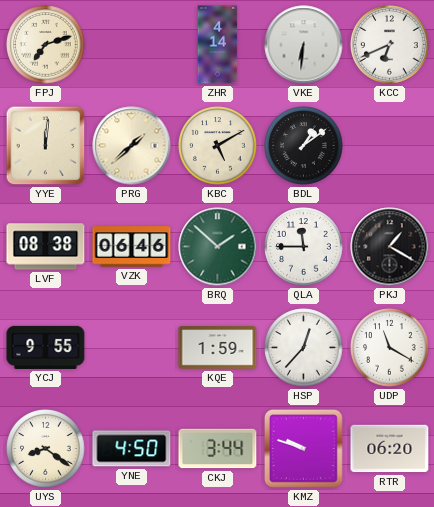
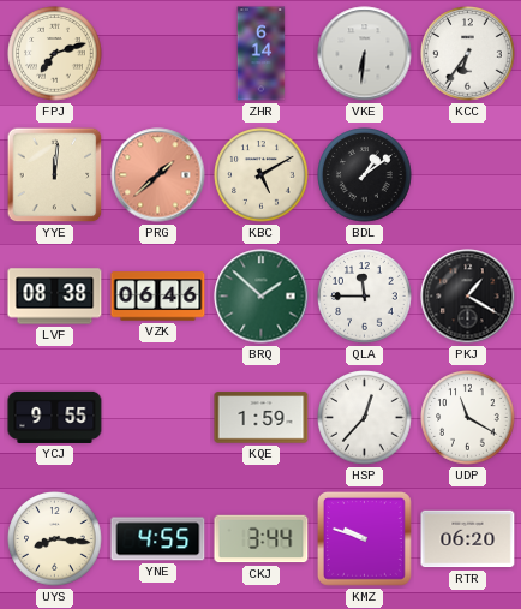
ZHR: 4:14 -> 6:14
KCC: 6:41 -> 6:36
PRG dial: cream -> salmon
UYS: 8:21 -> 8:16
YNE: 4:50 -> 4:55
